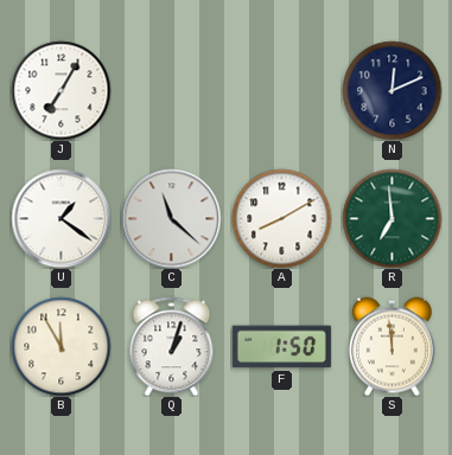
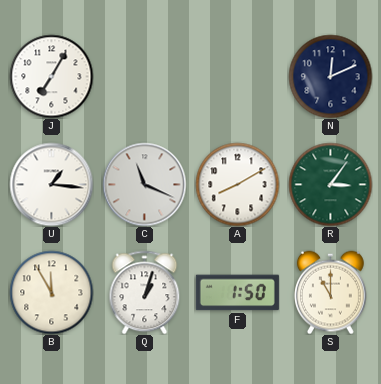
U: 1:21 -> 1:16
C: 11:22 -> 11:19
R: 6:59 -> 3:06
S: 11:59 -> 11:00
